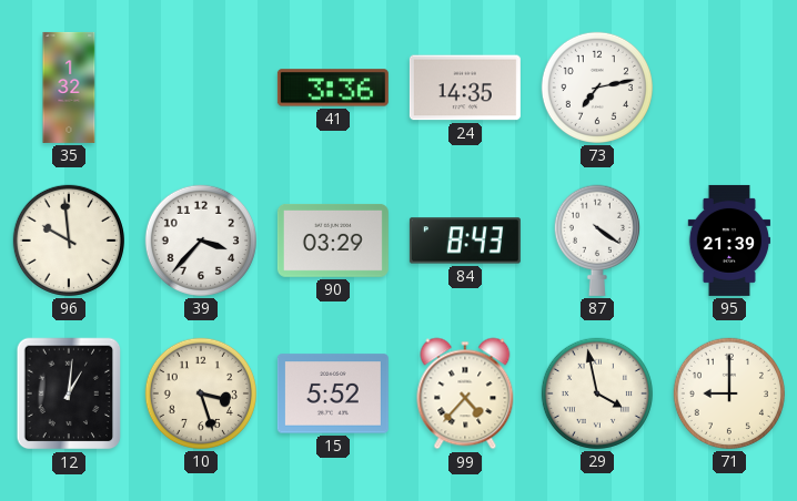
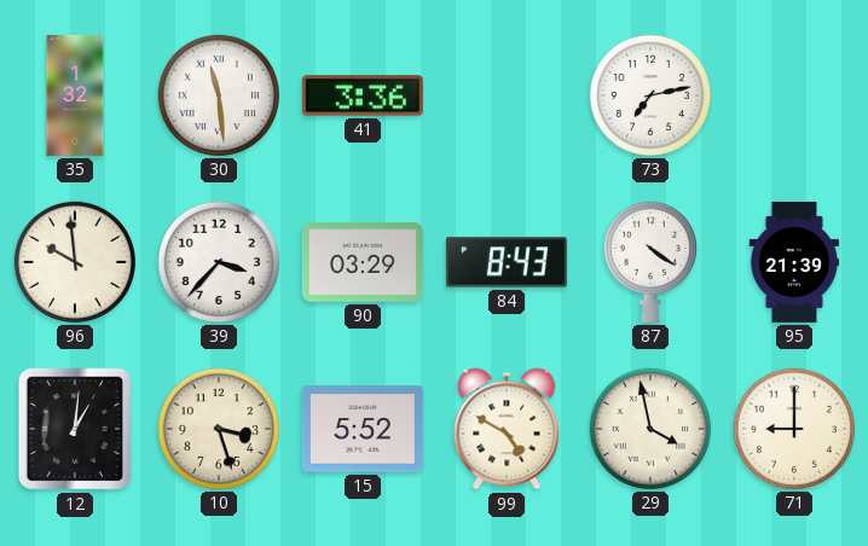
30: none -> 11:29
24: 14:35 -> none
99: 4:37 -> 4:50
